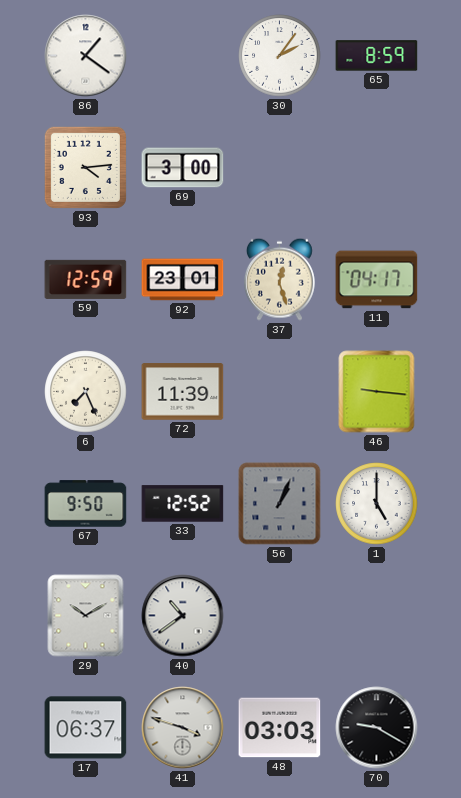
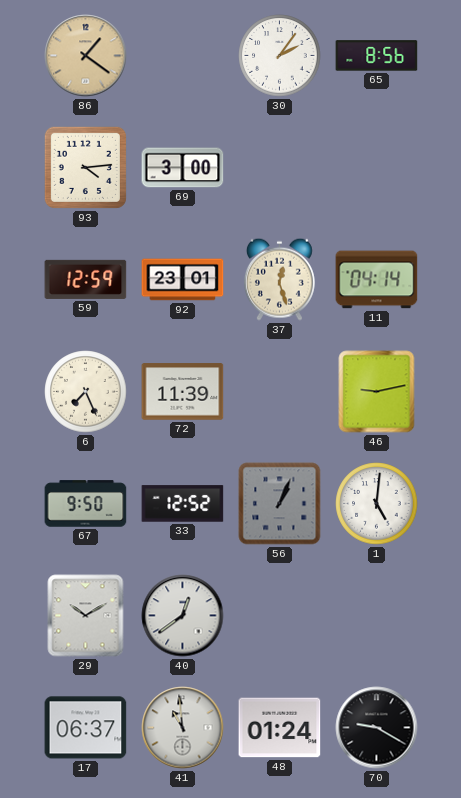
86 dial: white -> champagne
65: 8:59 -> 8:56
11: 04:17 -> 04:14
46: 9:16 -> 9:13
1: 5:00 -> 5:01
40: 10:39 -> 12:39
41: 3:48 -> 10:59
48: 03:03 -> 01:24
